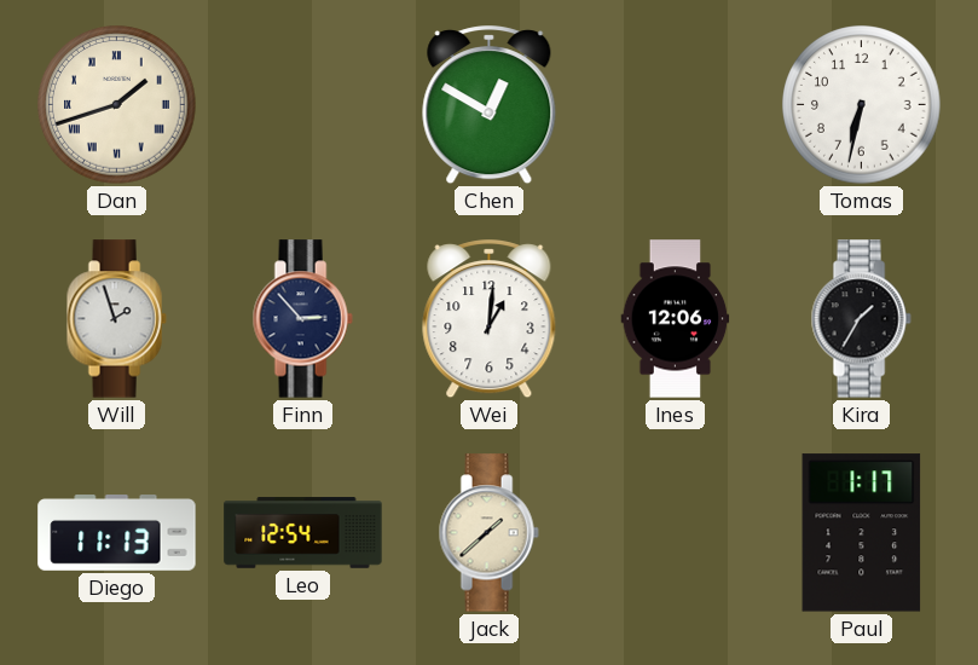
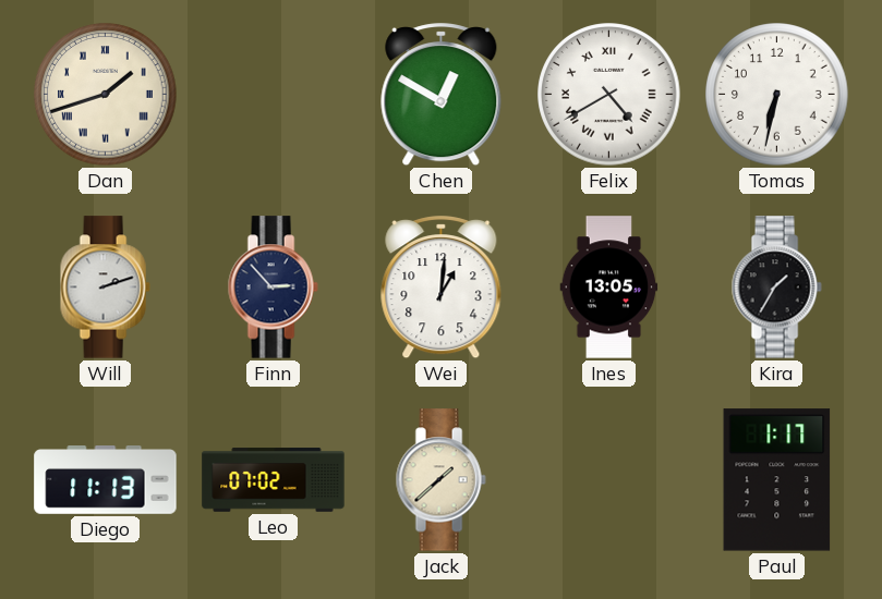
Felix: none -> 4:40
Will: 1:57 -> 2:12
Ines: 12:06 -> 13:05
Leo: 12:54 -> 07:02
